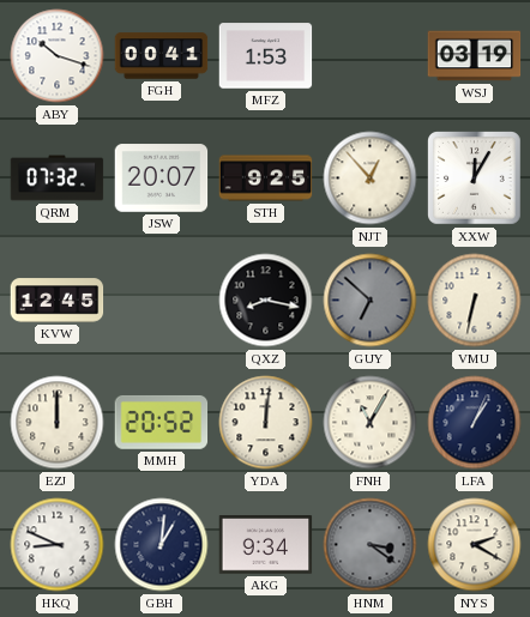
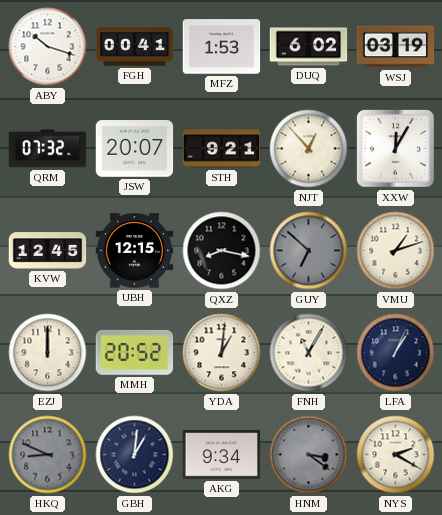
DUQ: none -> 6:02
STH: 9:25 -> 9:21
UBH: none -> 12:15
VMU: 6:32 -> 1:12
YDA: 12:01 -> 1:01
HKQ dial: white -> grey
